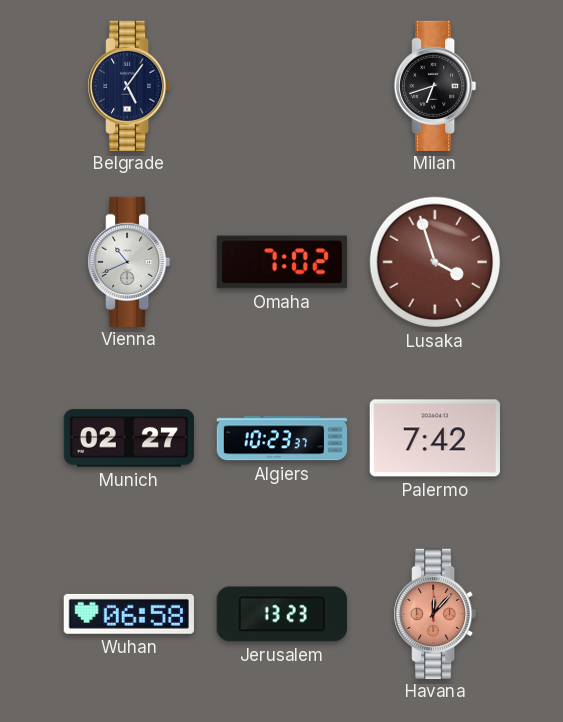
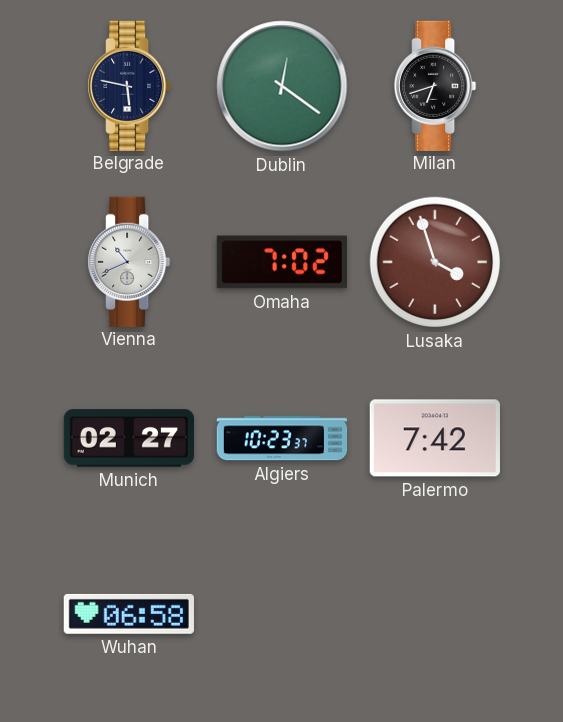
Belgrade: 5:06 -> 5:47
Dublin: none -> 12:21
Jerusalem: 13:23 -> none
Havana: 12:07 -> none
